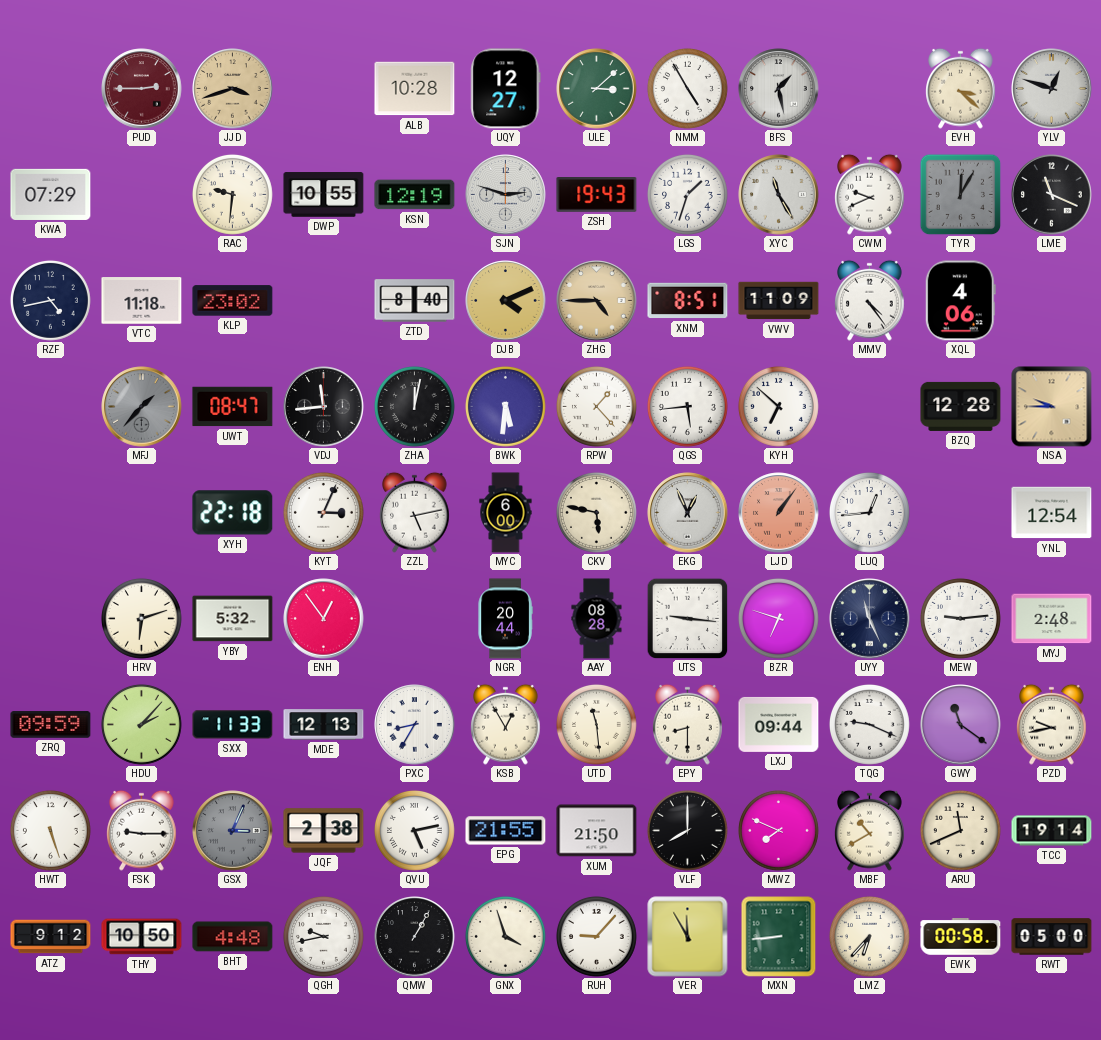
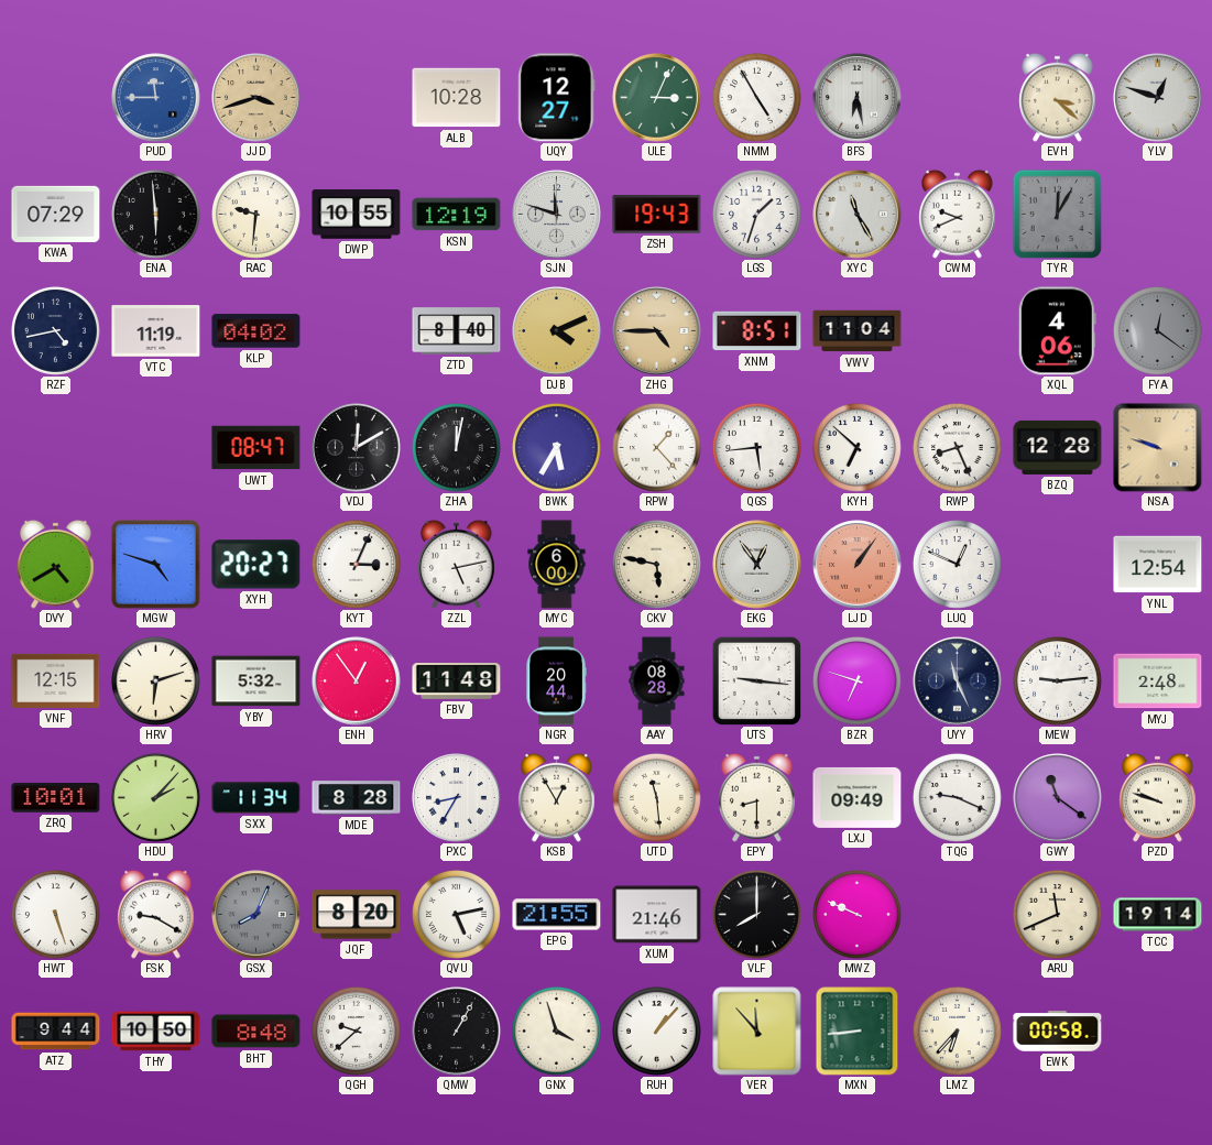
PUD: 2:45 -> 11:45
PUD dial: burgundy -> blue
ULE: 3:08 -> 3:04
BFS: 1:28 -> 6:28
ENA: none -> 5:59
SJN: 2:48 -> 11:48
LME: 11:19 -> none
VTC: 11:18 -> 11:19
KLP: 23:02 -> 04:02
VWV: 11:09 -> 11:04
MMV: 4:24 -> none
FYA: none -> 12:21
MFJ: 1:37 -> none
VDJ: 11:44 -> 12:10
BWK: 5:31 -> 5:35
RWP: none -> 8:26
NSA: 9:45 -> 9:48
DVY: none -> 4:40
MGW: none -> 4:48
XYH: 22:18 -> 20:27
EKG: 12:56 -> 12:54
LUQ: 12:44 -> 12:49
VNF: none -> 12:15
FBV: none -> 11:48
ZRQ: 09:59 -> 10:01
SXX: 11:33 -> 11:34
MDE: 12:13 -> 8:28
LXJ: 09:44 -> 09:49
PZD: 9:43 -> 9:48
FSK: 9:15 -> 9:20
GSX: 3:04 -> 8:04
JQF: 2:38 -> 8:20
XUM: 21:50 -> 21:46
MWZ: 7:49 -> 9:49
MBF: 10:40 -> none
ATZ: 9:12 -> 9:44
BHT: 4:48 -> 8:48
QGH: 9:43 -> 9:38
RUH: 9:07 -> 1:07
VER: 11:55 -> 11:53
RWT: 05:00 -> none
